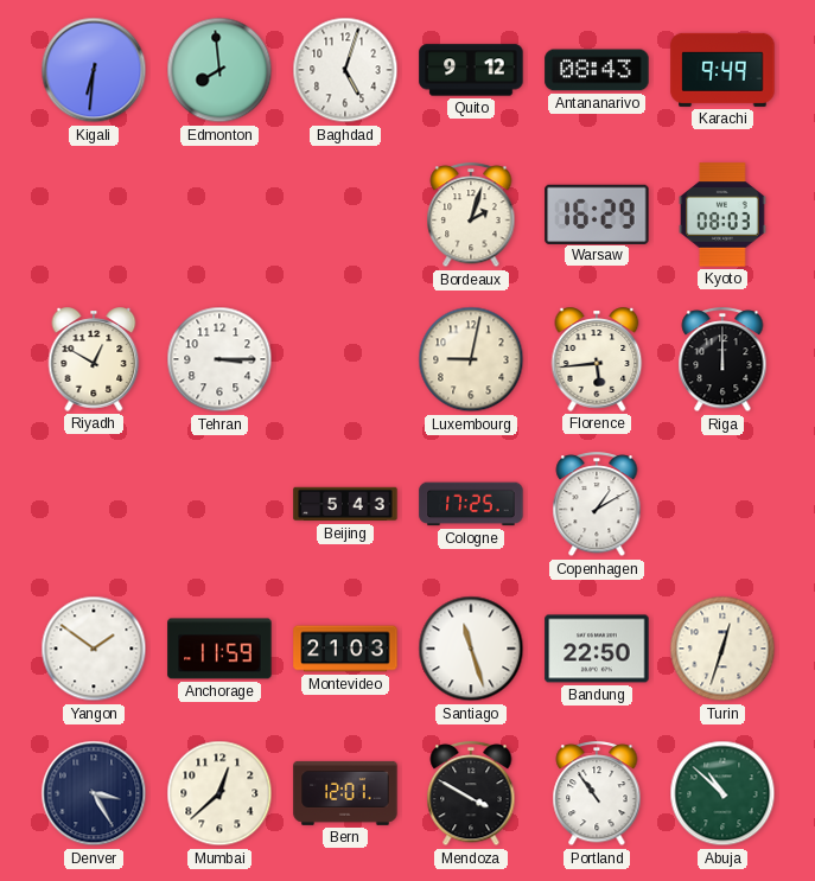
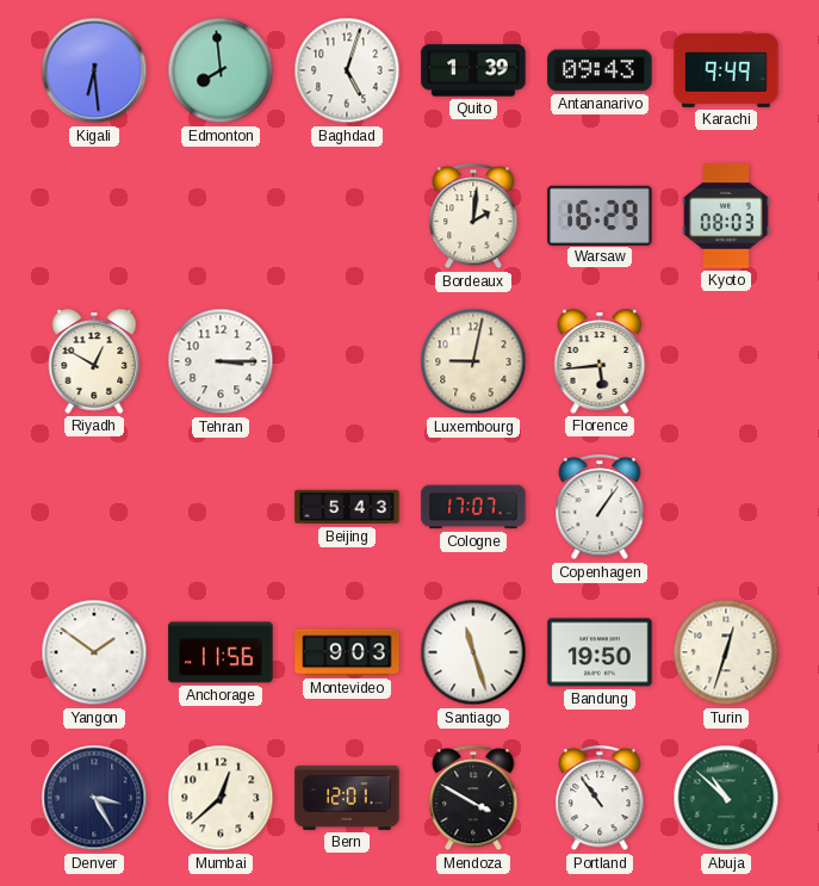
Kigali: 6:31 -> 6:29
Quito: 9:12 -> 1:39
Antananarivo: 08:43 -> 09:43
Bordeaux: 2:03 -> 2:01
Riga: 12:00 -> none
Cologne: 17:25 -> 17:07
Copenhagen: 1:10 -> 1:06
Anchorage: 11:59 -> 11:56
Montevideo: 21:03 -> 9:03
Bandung: 22:50 -> 19:50
